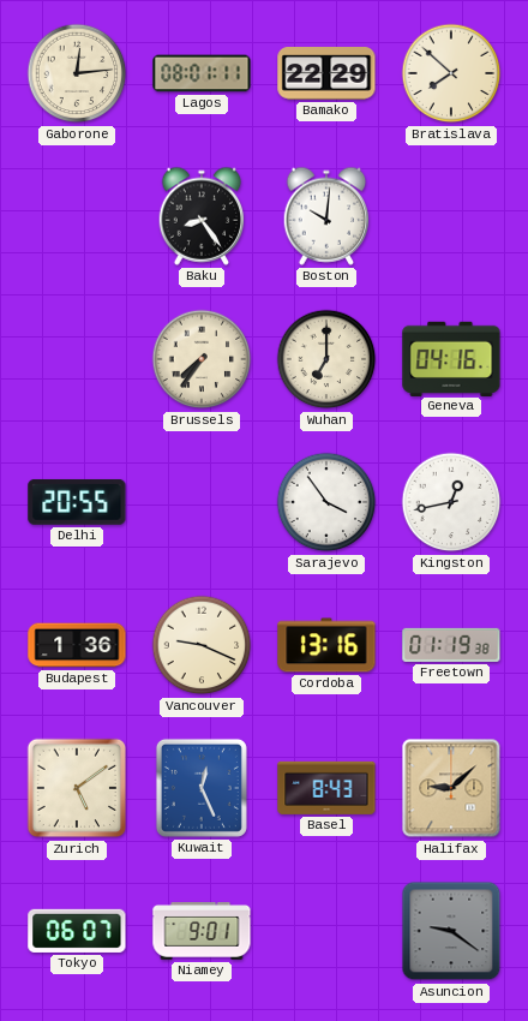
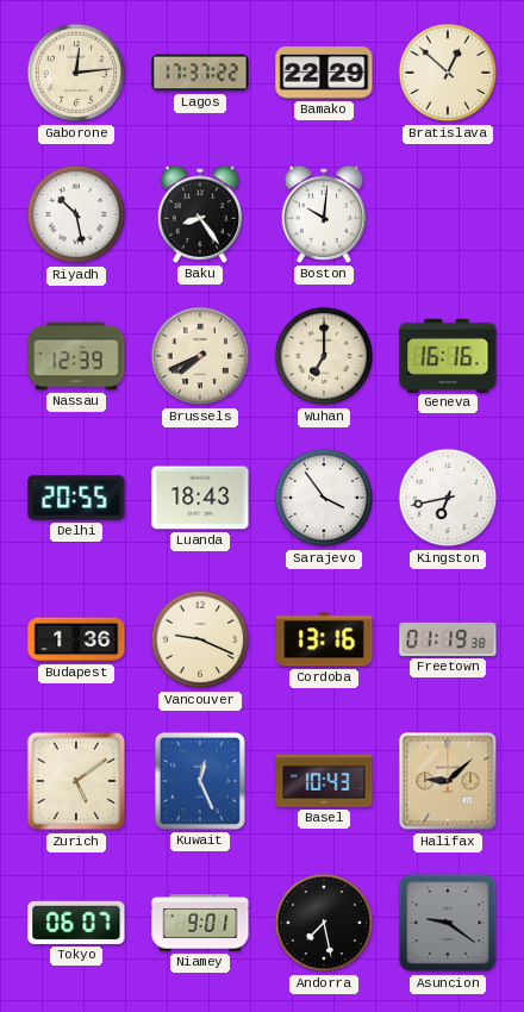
Lagos: 08:01 -> 17:37
Bratislava: 7:52 -> 12:52
Riyadh: none -> 10:28
Nassau: none -> 12:39
Brussels: 7:36 -> 7:41
Geneva: 04:16 -> 16:16
Luanda: none -> 18:43
Kingston: 12:43 -> 6:43
Basel: 8:43 -> 10:43
Andorra: none -> 7:28
